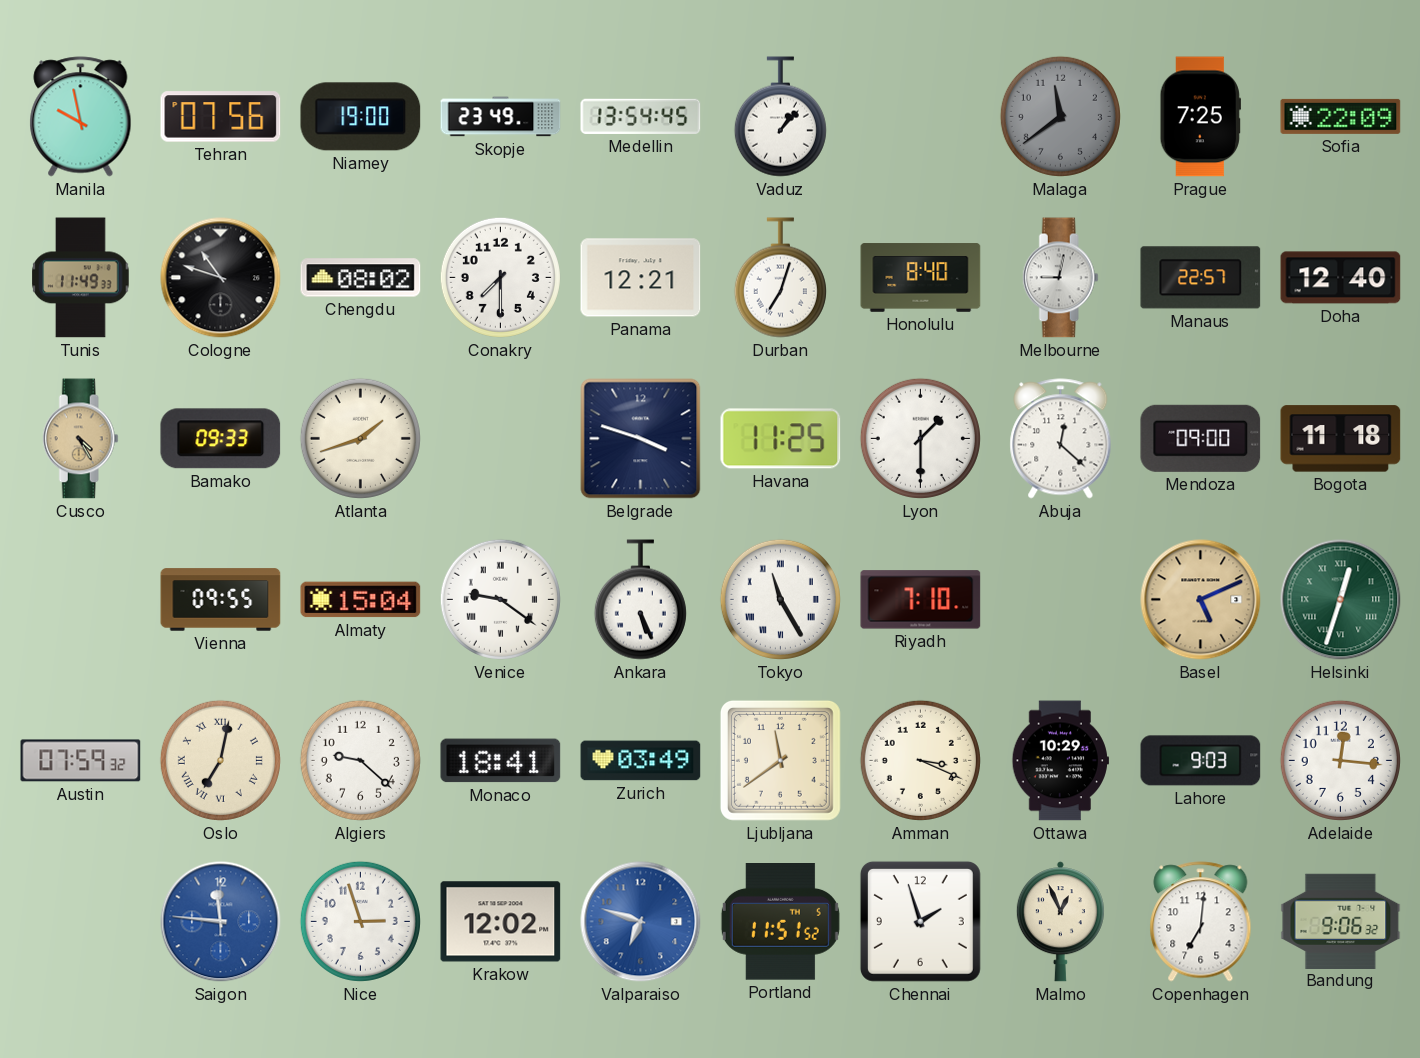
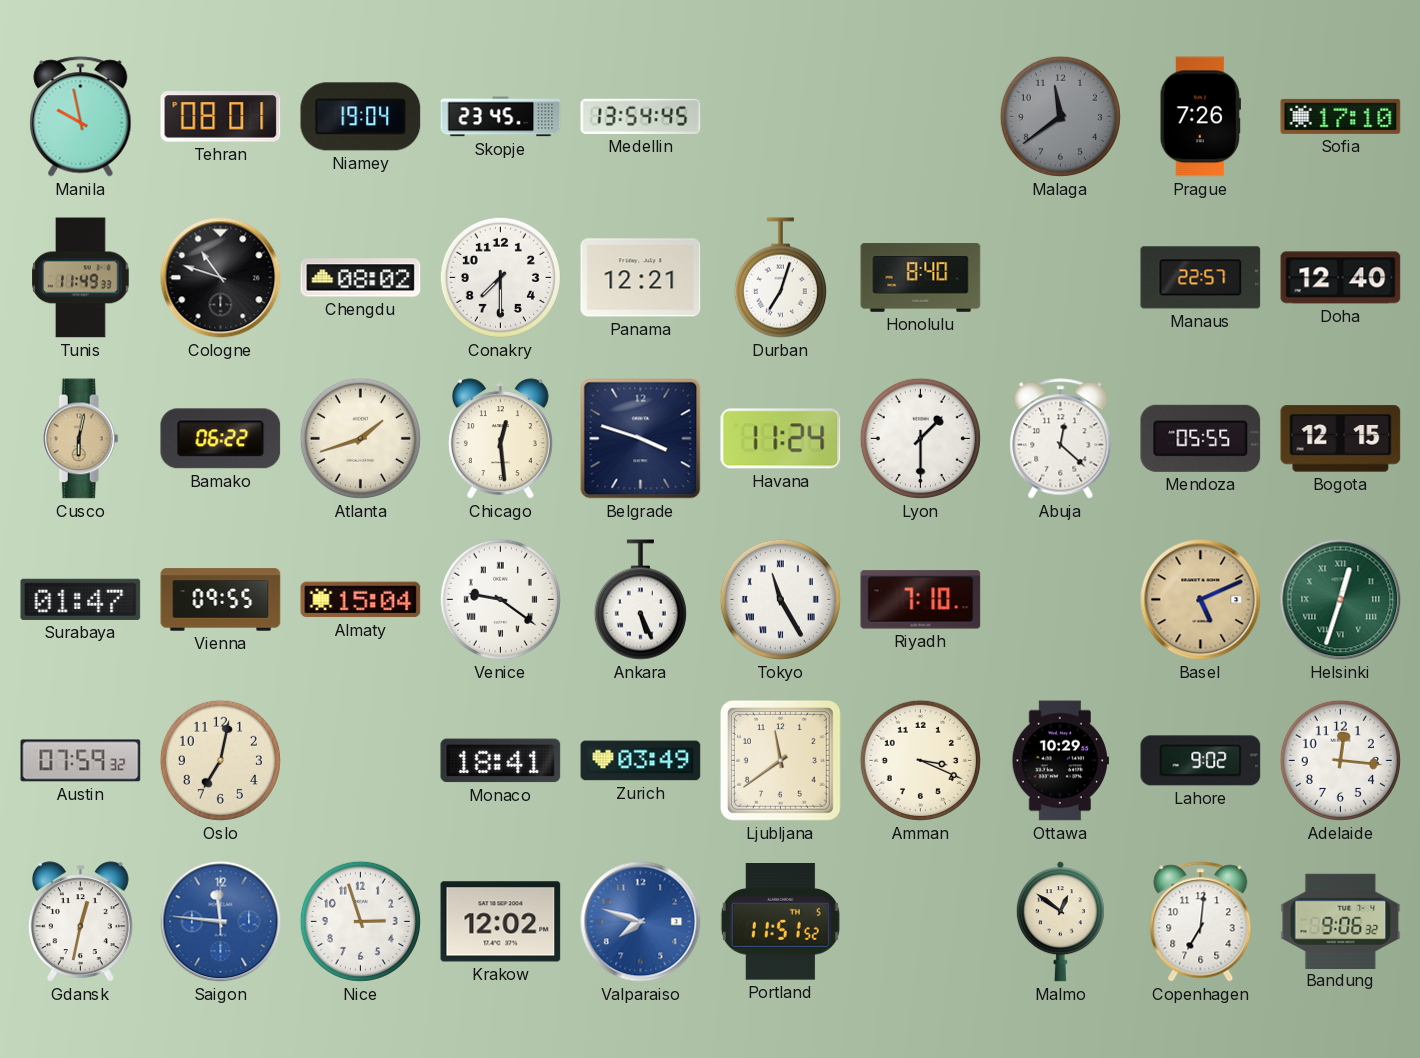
Tehran: 07:56 -> 08:01
Niamey: 19:00 -> 19:04
Skopje: 23:49 -> 23:45
Vaduz: 1:07 -> none
Prague: 7:25 -> 7:26
Sofia: 22:09 -> 17:10
Melbourne: 9:02 -> none
Cusco: 4:25 -> 6:02
Bamako: 09:33 -> 06:22
Chicago: none -> 12:29
Havana: 11:25 -> 11:24
Mendoza: 09:00 -> 05:55
Bogota: 11:18 -> 12:15
Surabaya: none -> 01:47
Oslo numerals: Roman -> Arabic
Algiers: 9:22 -> none
Lahore: 9:03 -> 9:02
Gdansk: none -> 12:32
Valparaiso: 6:48 -> 7:48
Chennai: 1:57 -> none
Malmo: 12:56 -> 12:51
